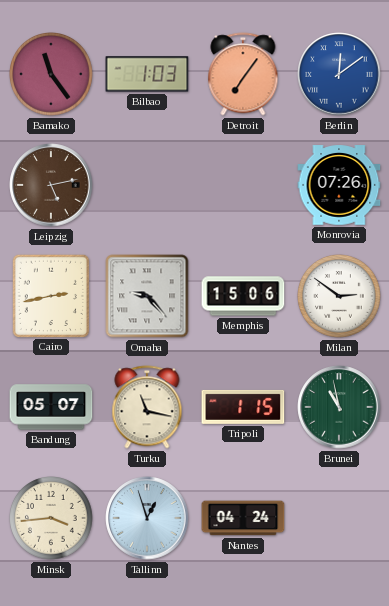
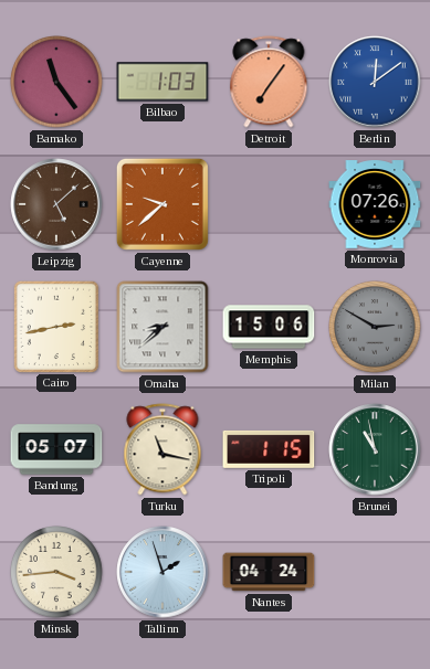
Leipzig: 5:13 -> 5:08
Cayenne: none -> 9:38
Omaha: 9:23 -> 8:38
Milan: 2:51 -> 2:50
Milan dial: white -> grey
Tallinn: 12:57 -> 1:57
